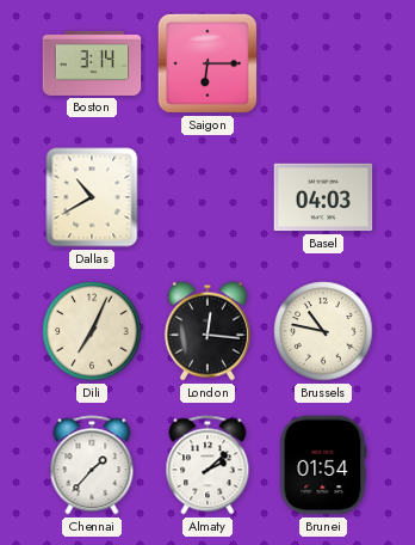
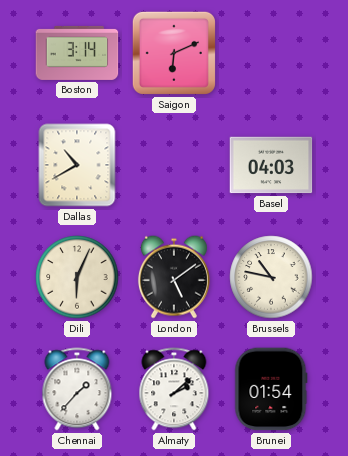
Saigon: 6:15 -> 6:11
Dili: 7:04 -> 6:04
London: 12:16 -> 5:09
